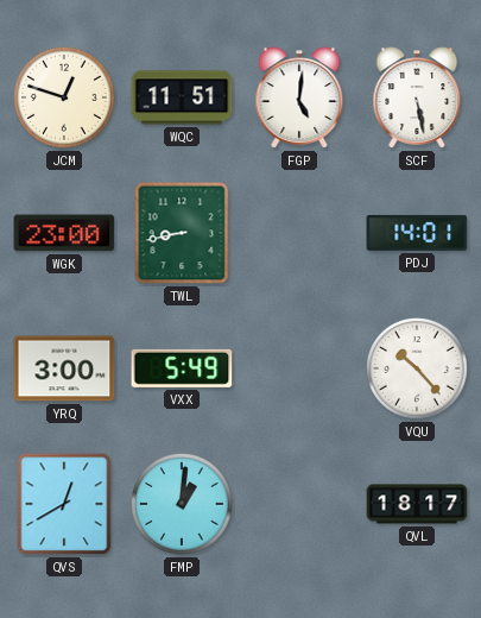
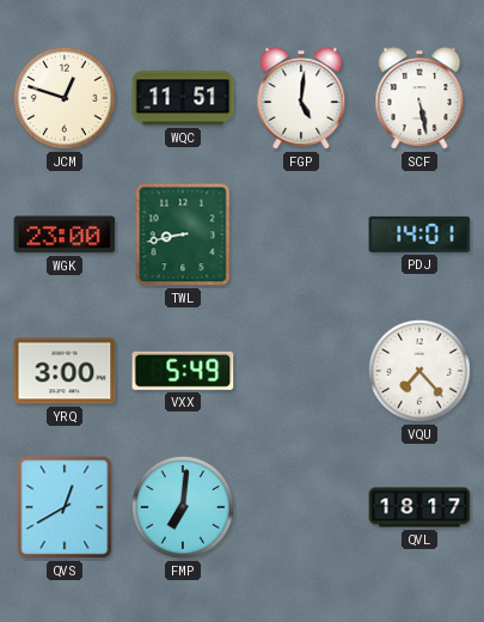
VQU: 10:23 -> 7:23
FMP: 1:01 -> 7:01
